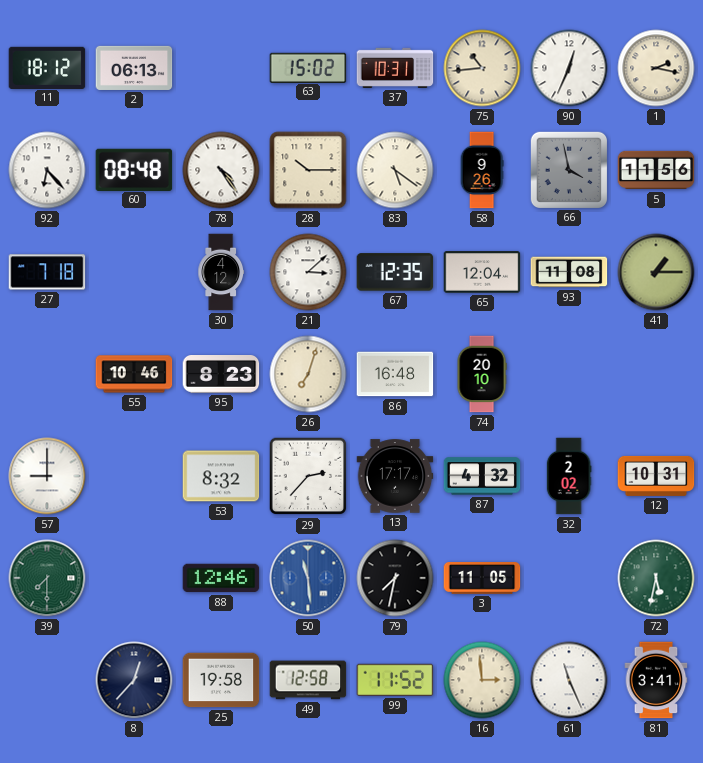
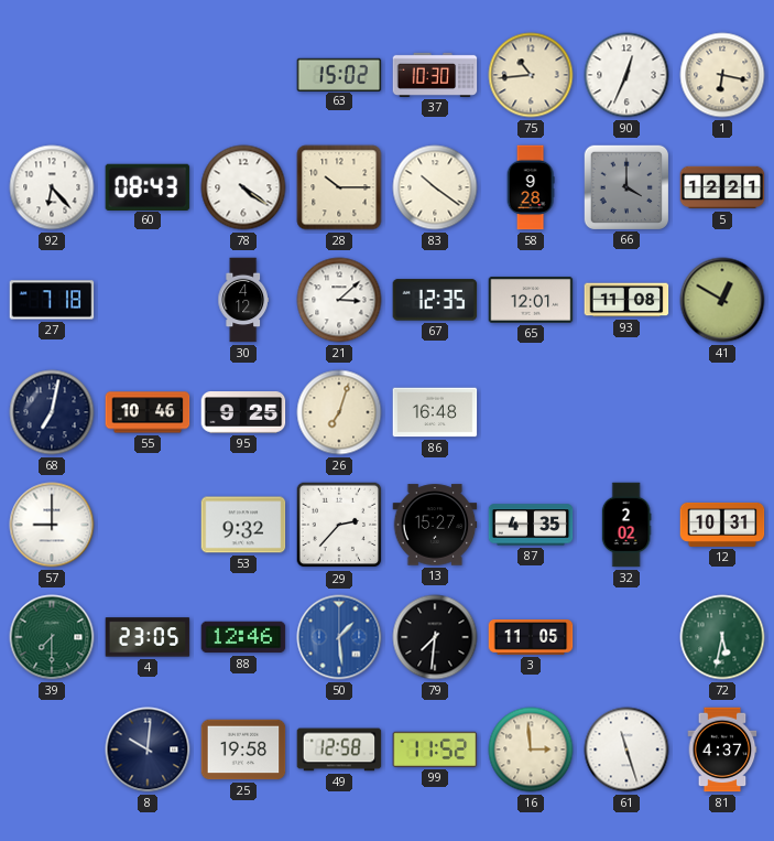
11: 18:12 -> none
2: 06:13 -> none
37: 10:31 -> 10:30
1: 2:17 -> 6:17
60: 08:48 -> 08:43
78: 4:24 -> 4:21
83: 5:21 -> 10:21
58: 9:26 -> 9:28
66: 3:58 -> 4:00
5: 11:56 -> 12:21
65: 12:04 -> 12:01
41: 1:15 -> 12:50
68: none -> 7:02
95: 8:23 -> 9:25
74: 20:10 -> none
53: 8:32 -> 9:32
13: 17:17 -> 15:27
87: 4:32 -> 4:35
4: none -> 23:05
50: 11:29 -> 1:29
79: 7:32 -> 7:31
8: 12:37 -> 10:01
61: 11:26 -> 11:27
81: 3:41 -> 4:37
